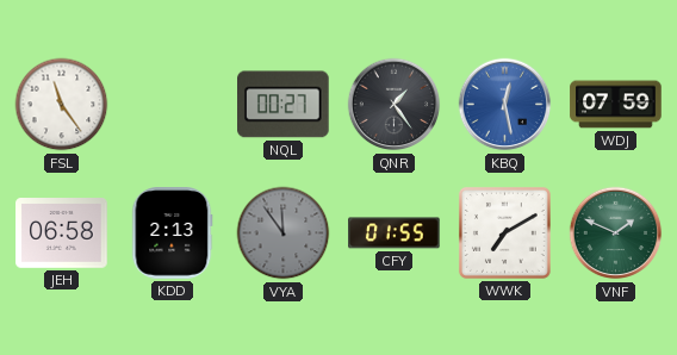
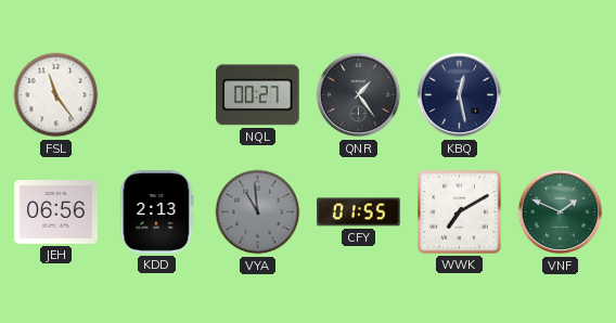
KBQ dial: blue -> navy
WDJ: 07:59 -> none
JEH: 06:58 -> 06:56
VYA: 11:54 -> 10:59
